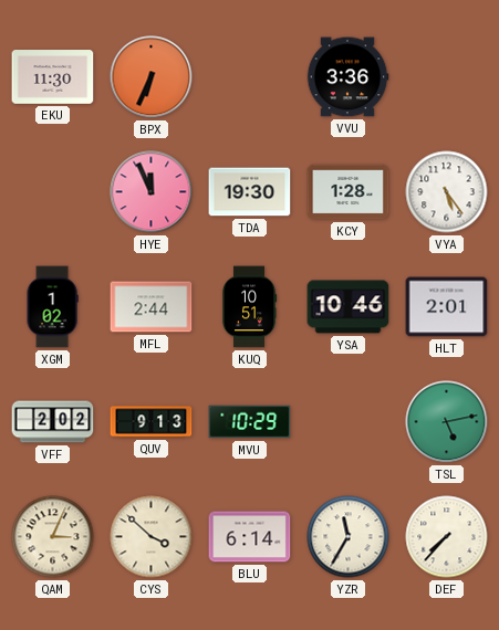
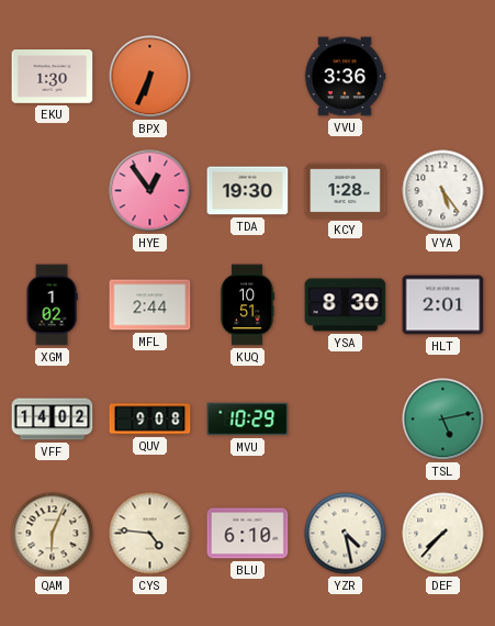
EKU: 11:30 -> 1:30
HYE: 11:56 -> 12:54
YSA: 10:46 -> 8:30
VFF: 2:02 -> 14:02
QUV: 9:13 -> 9:08
QAM: 3:04 -> 6:04
CYS: 3:52 -> 4:46
BLU: 6:14 -> 6:10
YZR: 11:35 -> 4:28
